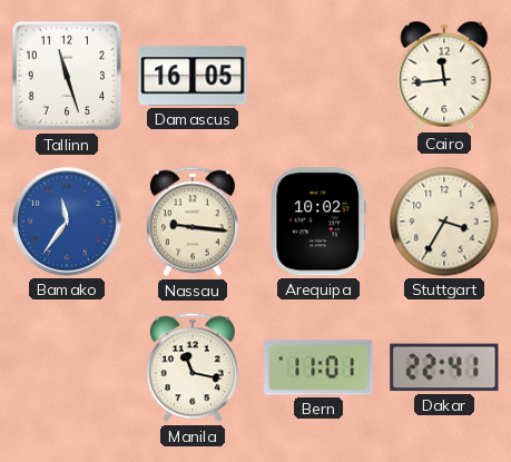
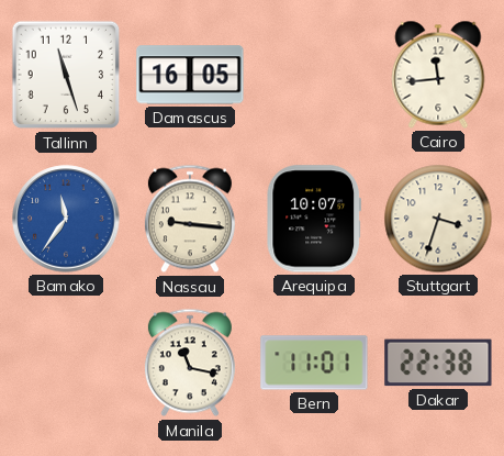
Arequipa: 10:02 -> 10:07
Stuttgart: 3:35 -> 3:33
Dakar: 22:41 -> 22:38
